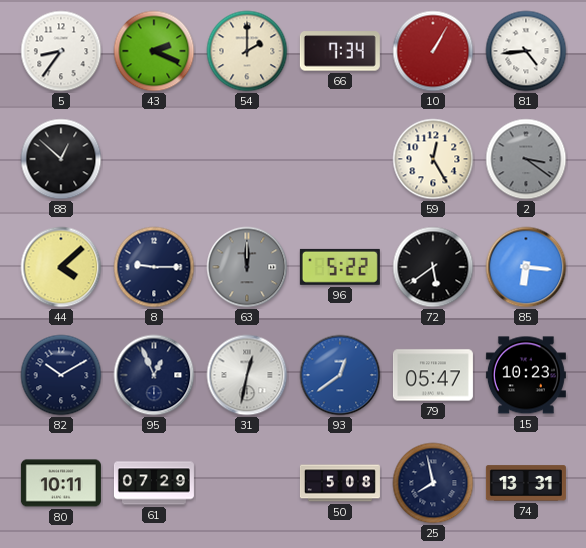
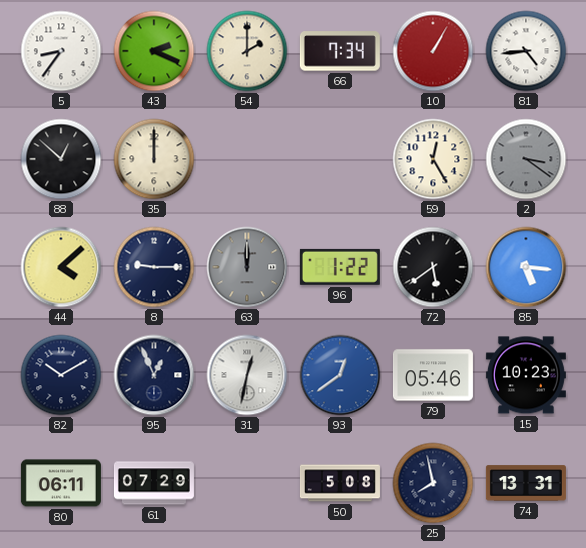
35: none -> 12:00
96: 5:22 -> 1:22
85: 6:16 -> 5:16
79: 05:47 -> 05:46
80: 10:11 -> 06:11
